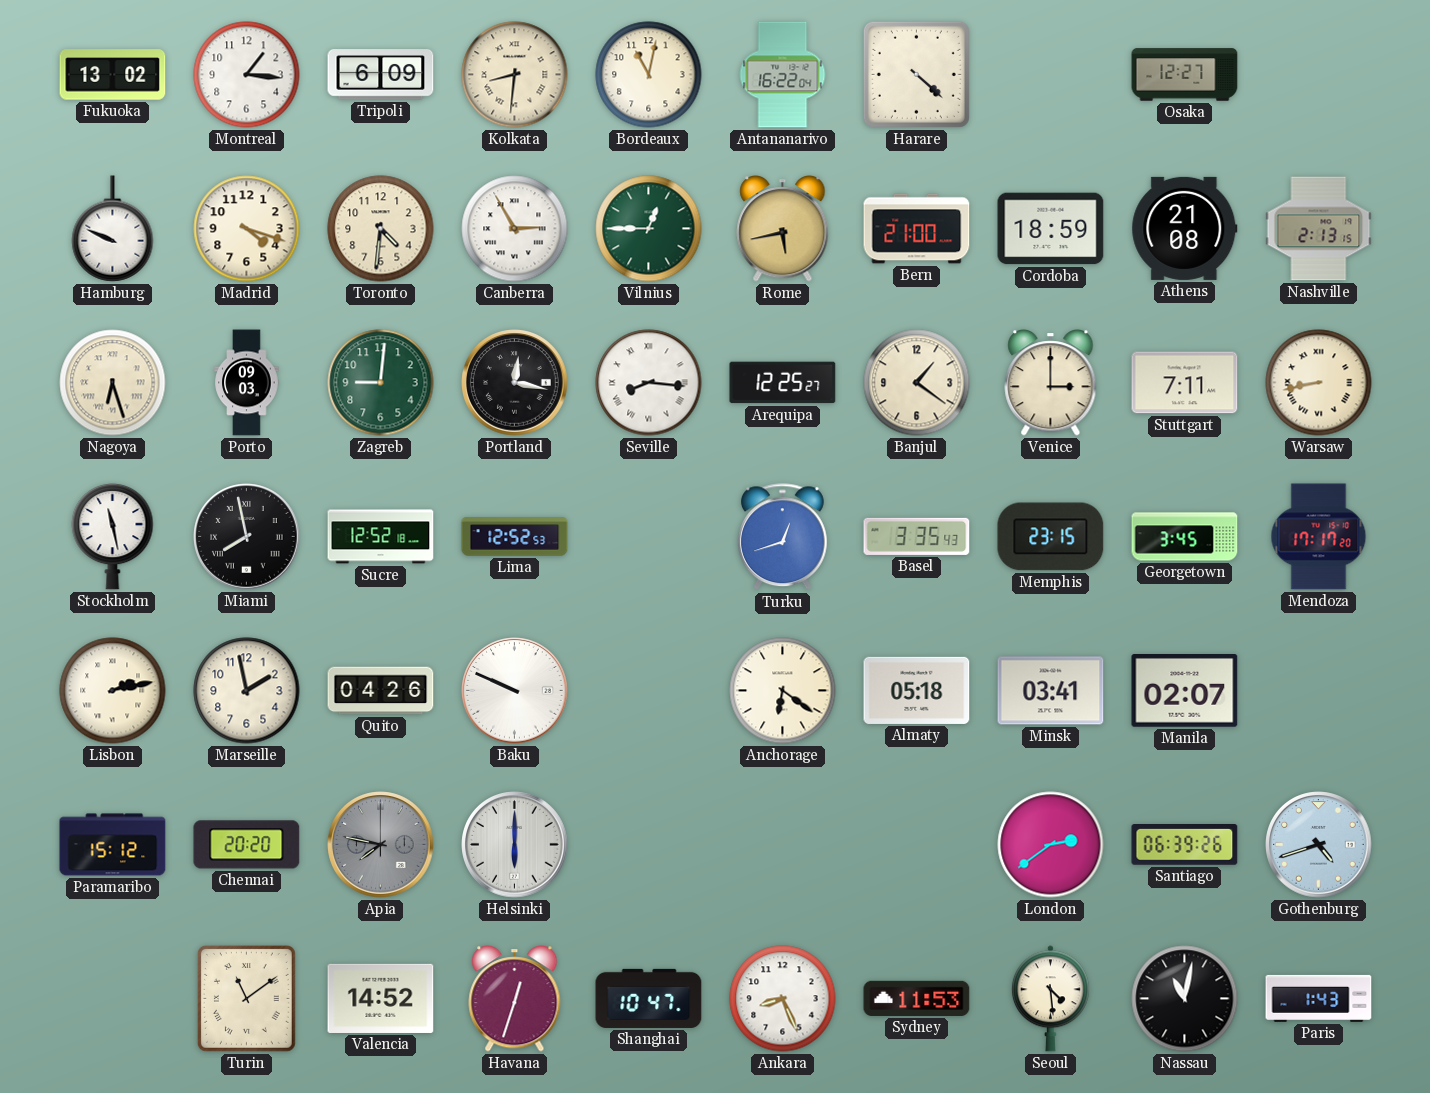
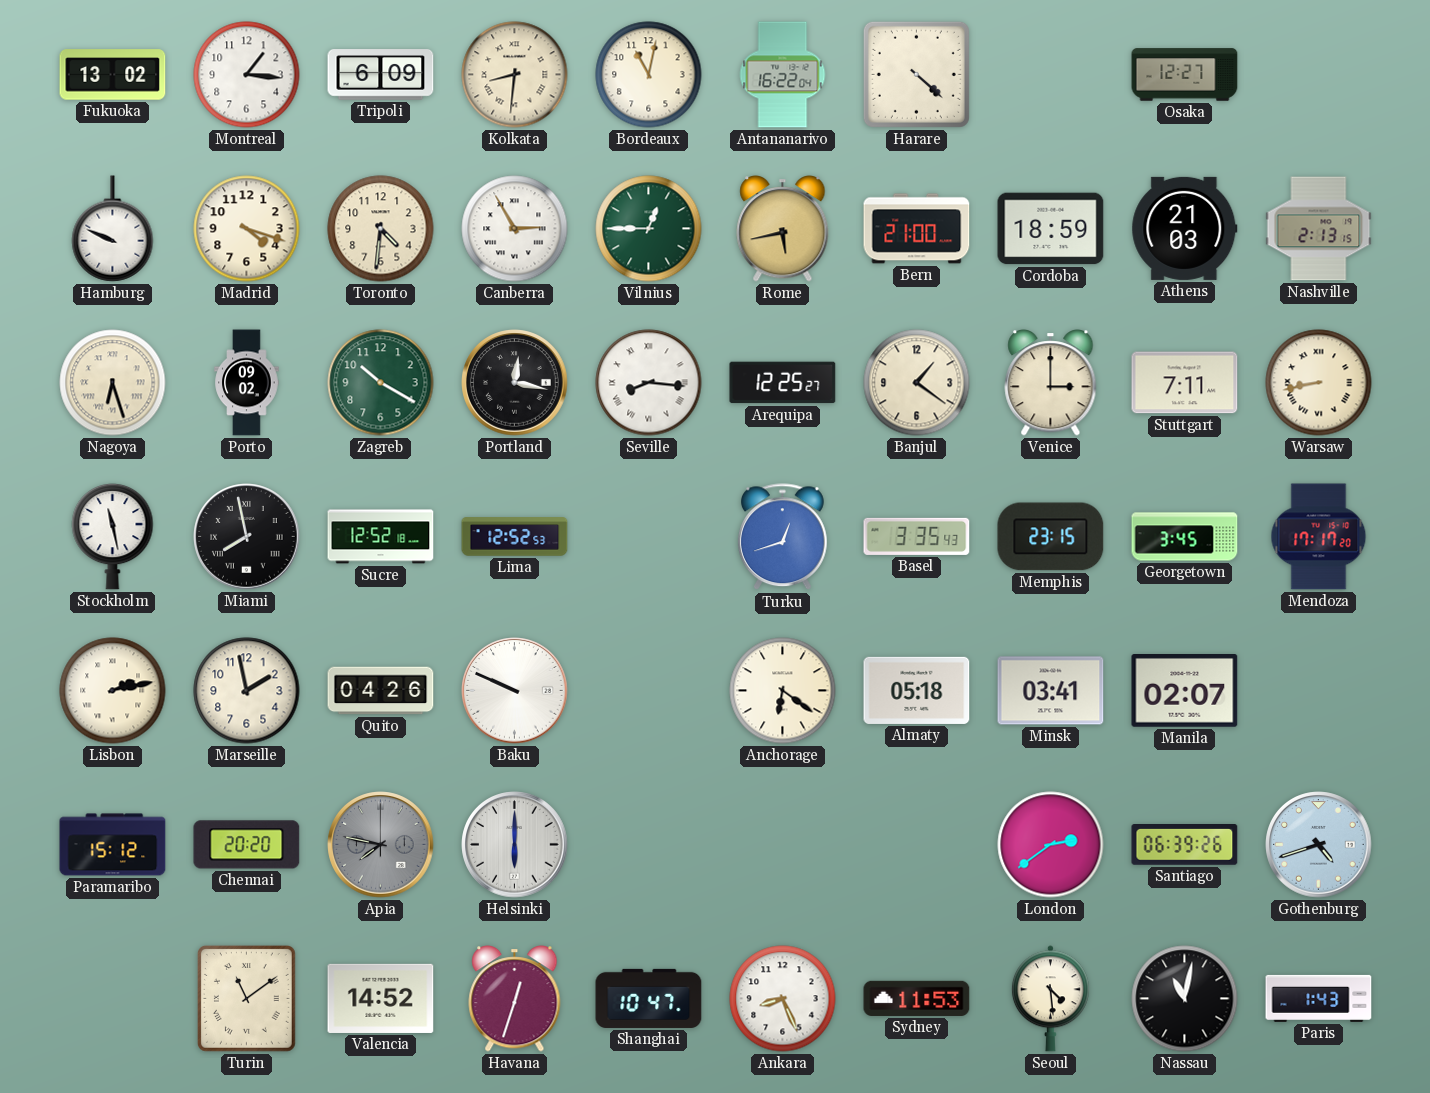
Athens: 21:08 -> 21:03
Porto: 09:03 -> 09:02
Zagreb: 9:01 -> 10:20
